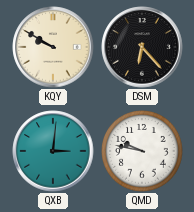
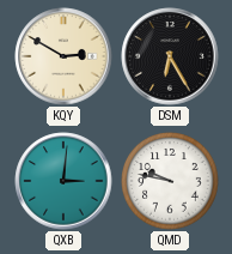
KQY: 9:50 -> 2:50
DSM: 6:23 -> 6:25
